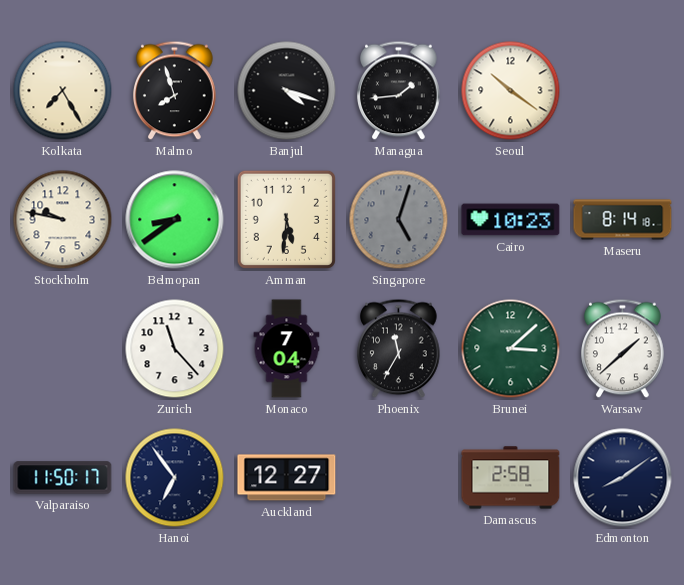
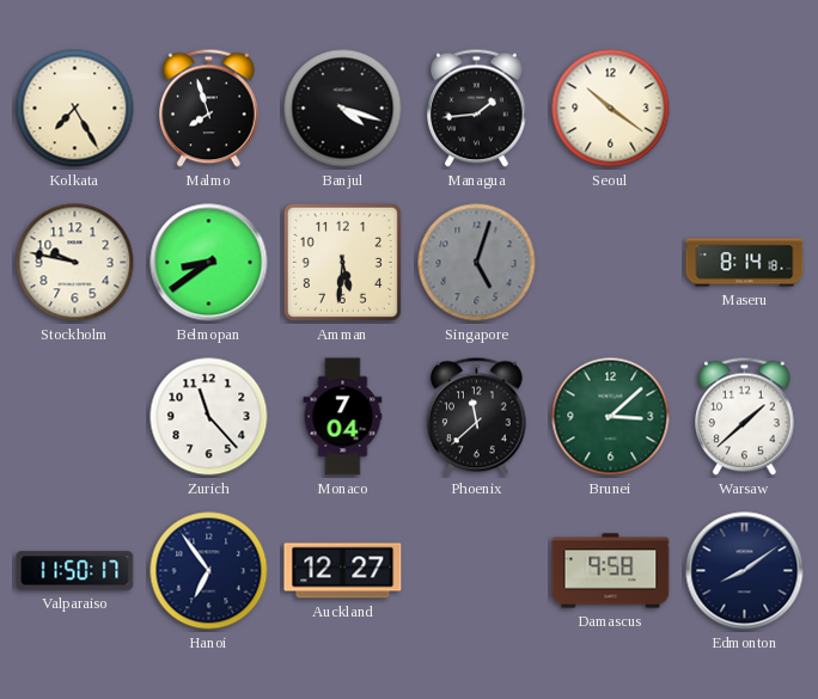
Cairo: 10:23 -> none
Phoenix: 11:35 -> 11:38
Damascus: 2:58 -> 9:58
